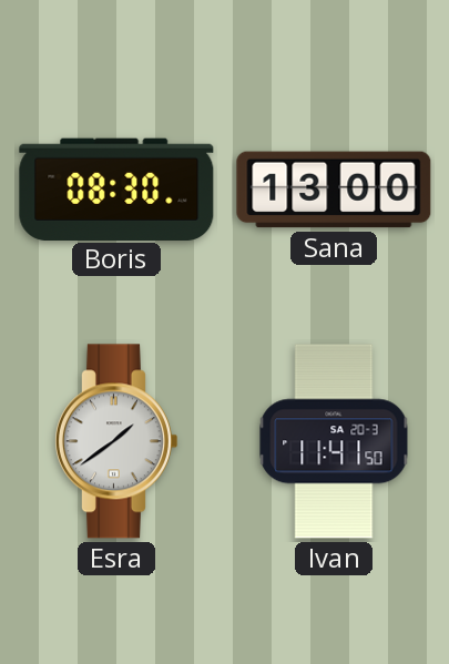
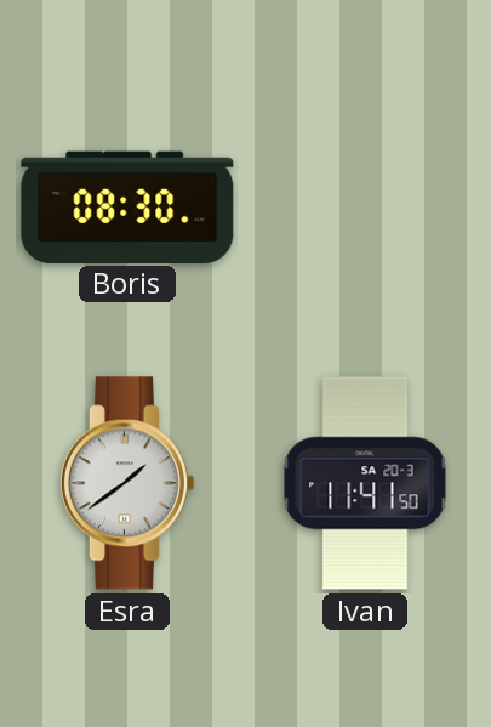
Sana: 13:00 -> none
